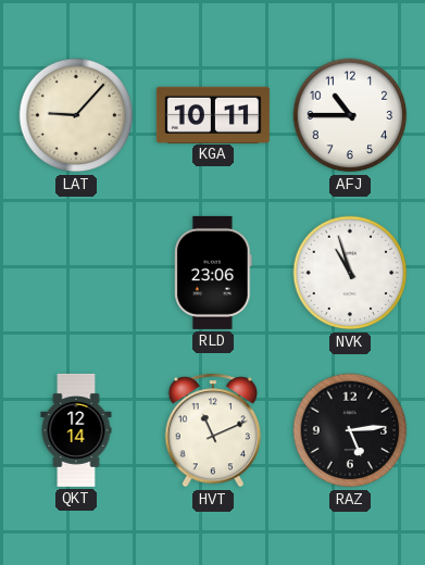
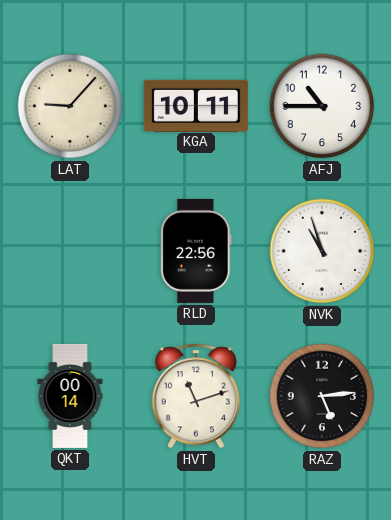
RLD: 23:06 -> 22:56
QKT: 12:14 -> 00:14
HVT: 11:11 -> 11:12
